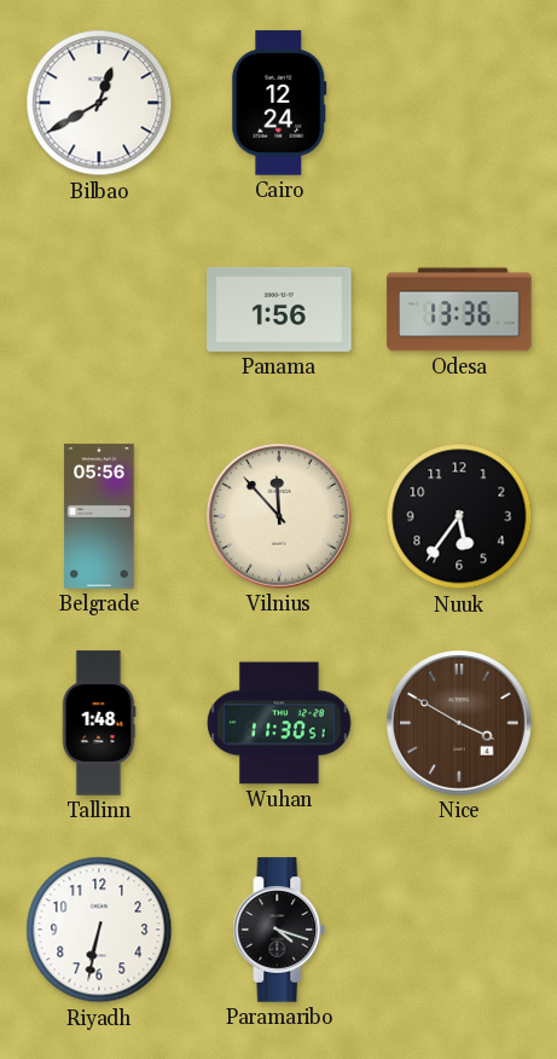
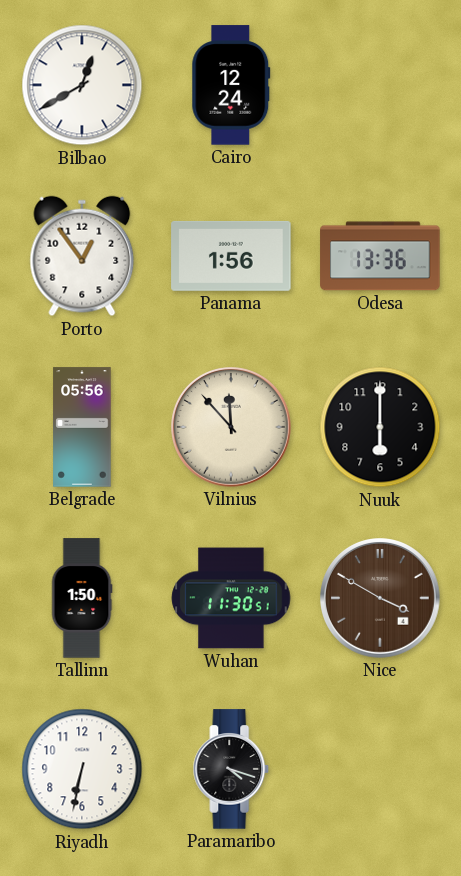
Porto: none -> 12:54
Nuuk: 5:36 -> 6:00
Tallinn: 1:48 -> 1:50
